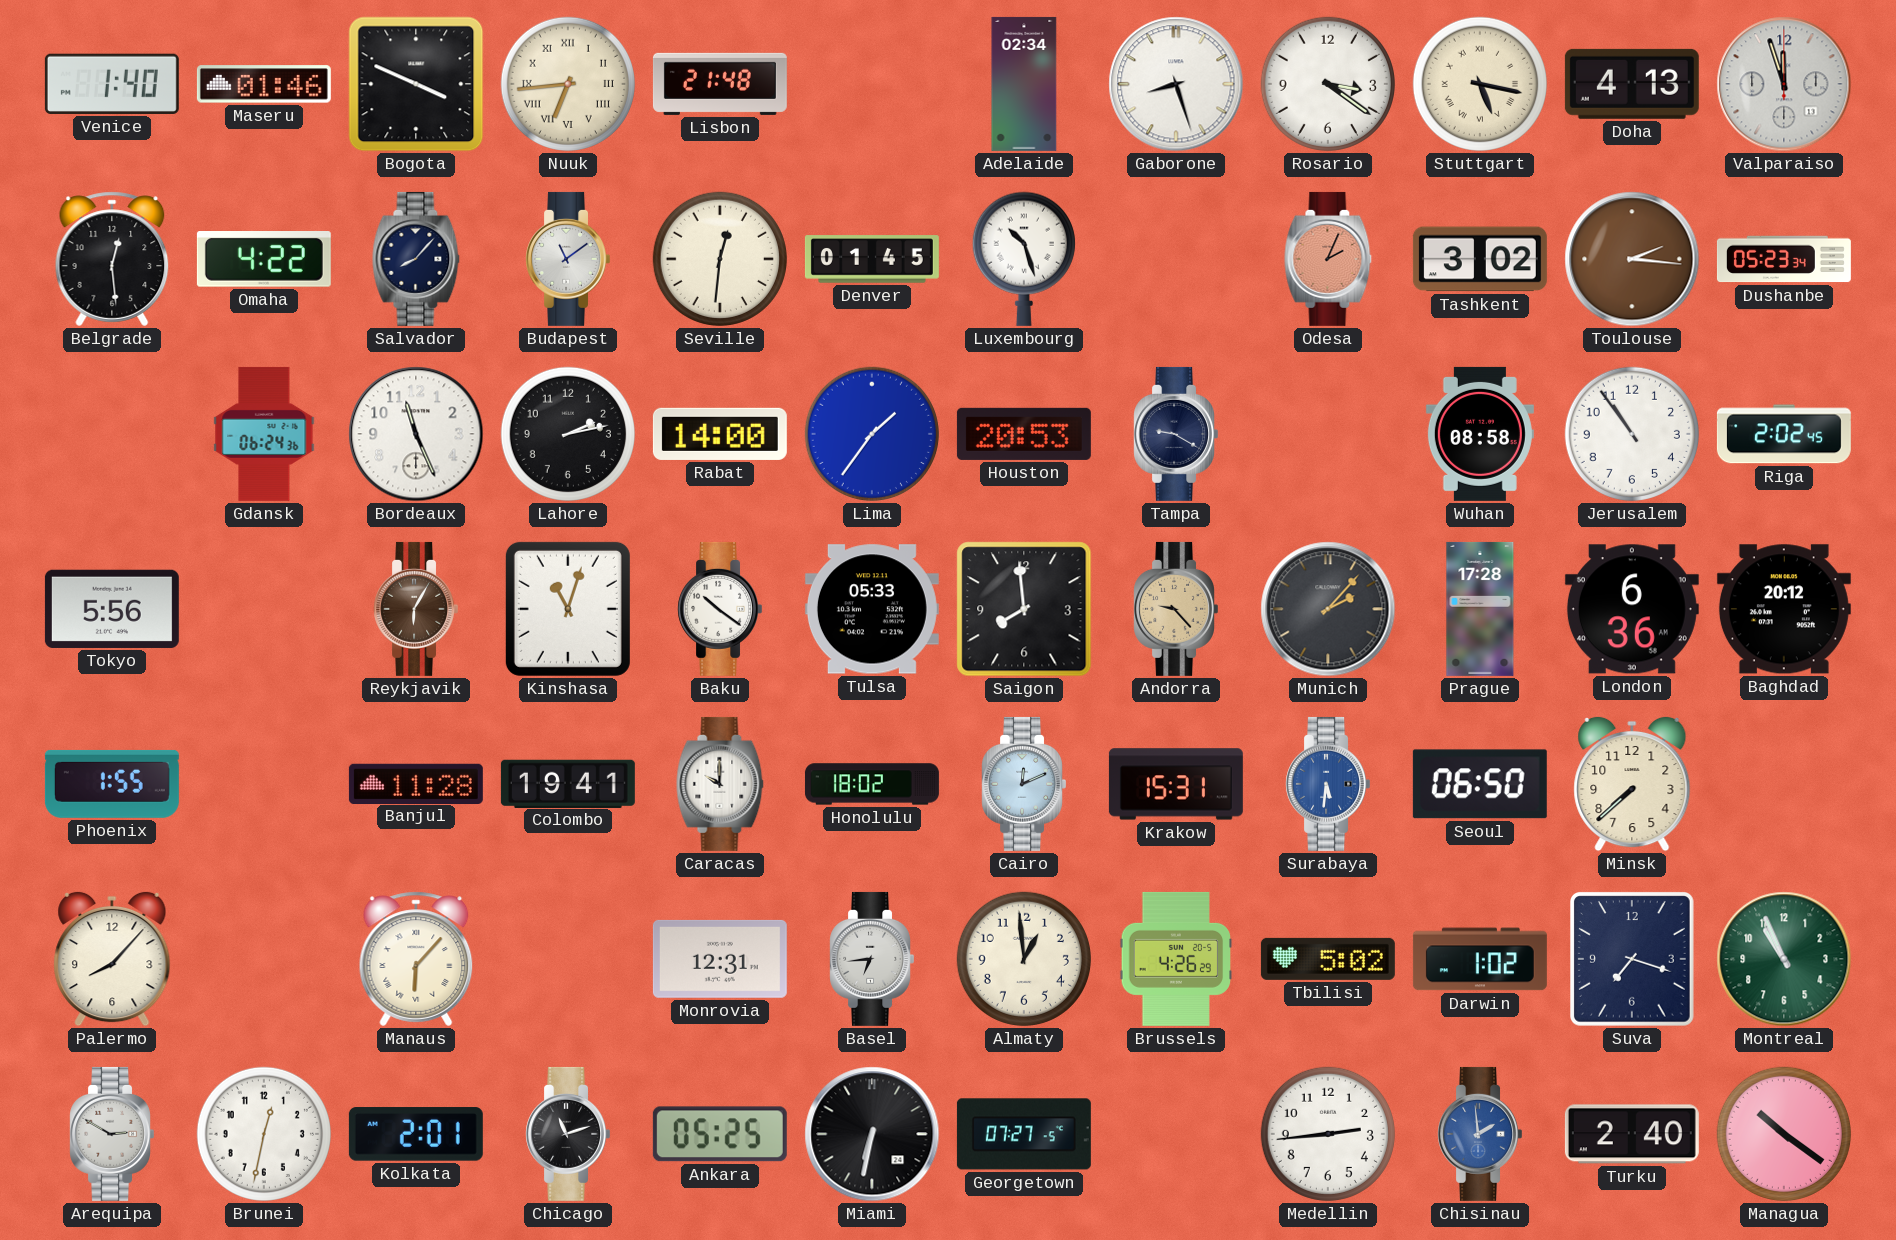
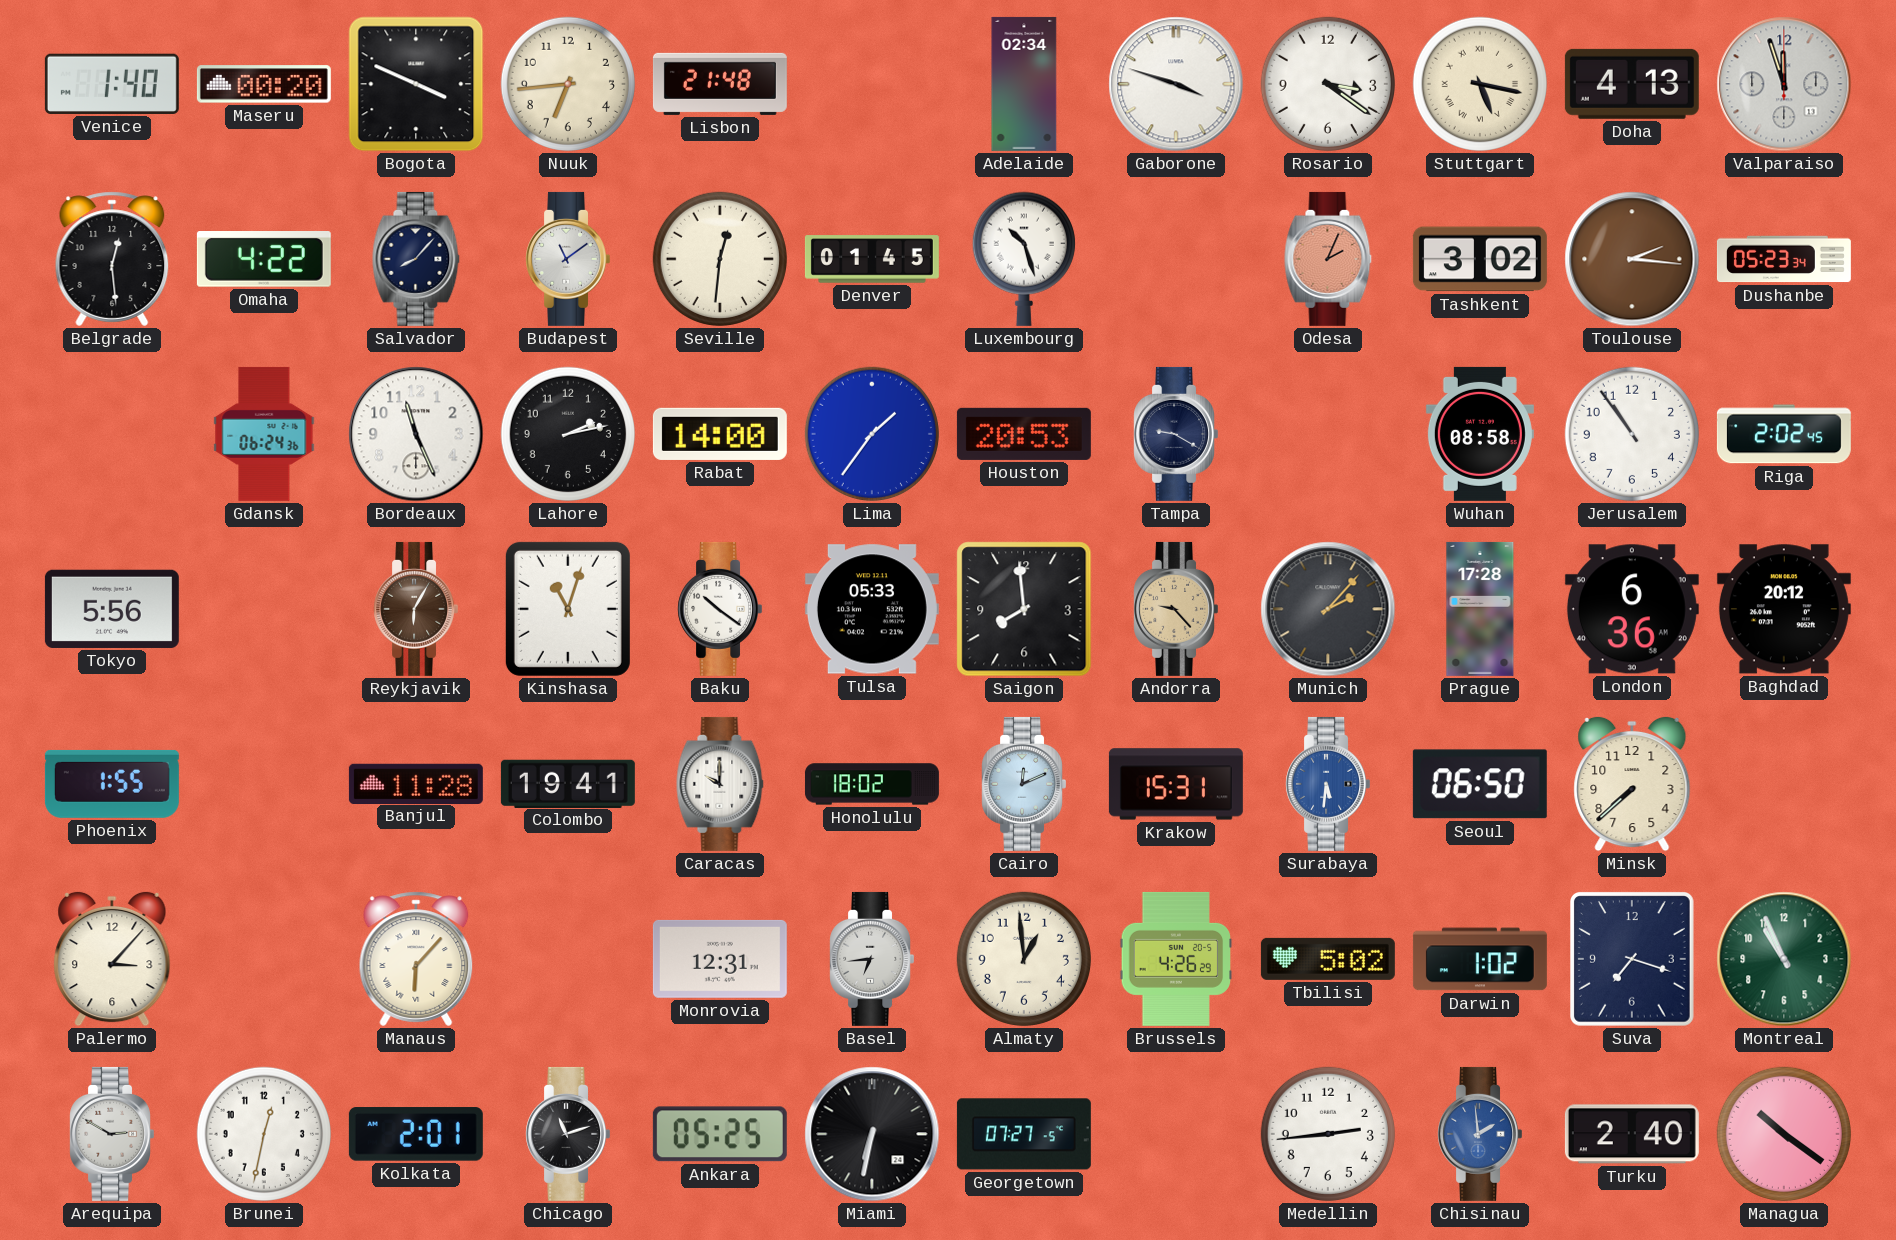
Maseru: 01:46 -> 00:20
Nuuk numerals: Roman -> Arabic
Gaborone: 8:27 -> 3:48
Palermo: 8:07 -> 3:07
